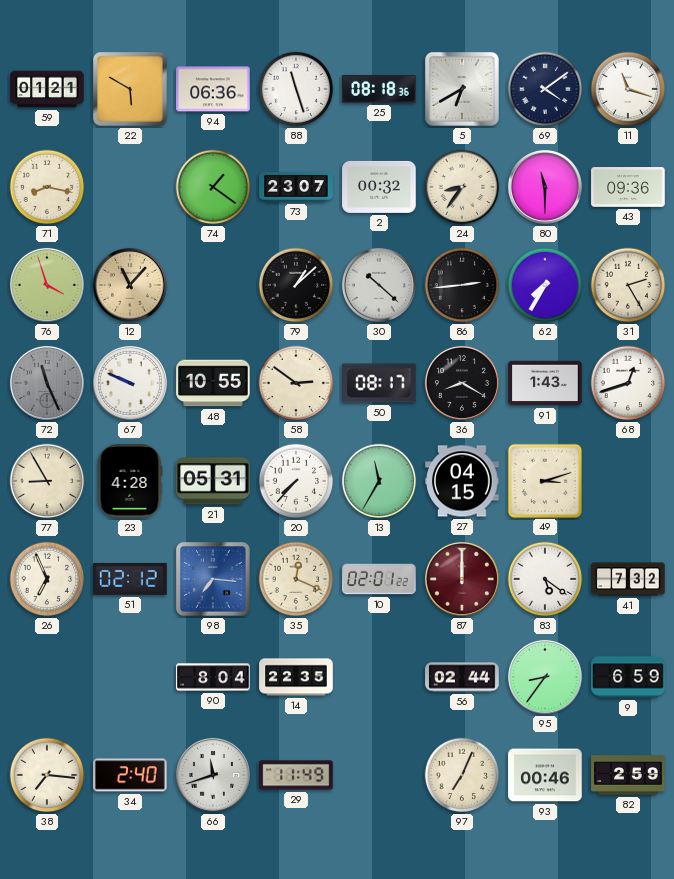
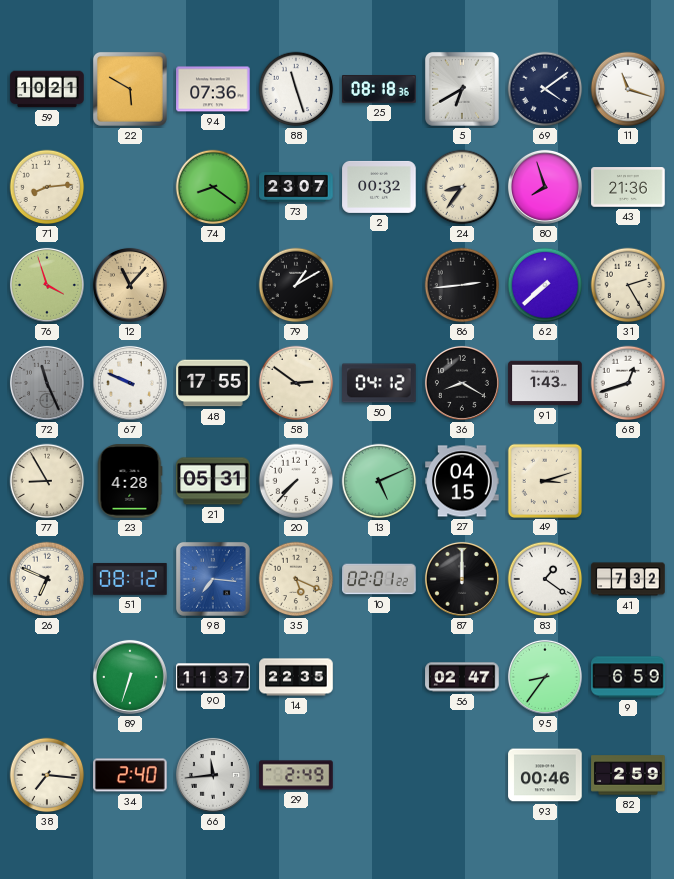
59: 01:21 -> 10:21
94: 06:36 -> 07:36
71: 8:17 -> 8:14
74: 1:21 -> 8:21
80: 11:30 -> 7:57
43: 09:36 -> 21:36
79: 1:08 -> 1:10
30: 10:22 -> none
62: 7:35 -> 7:38
48: 10:55 -> 17:55
50: 08:17 -> 04:12
13: 11:35 -> 5:11
26: 6:56 -> 6:49
51: 02:12 -> 08:12
35: 12:19 -> 5:19
87 dial: burgundy -> black
83: 5:21 -> 1:21
89: none -> 6:33
90: 8:04 -> 11:37
56: 02:44 -> 02:47
66: 11:42 -> 11:44
29: 11:49 -> 2:49
97: 7:04 -> none
